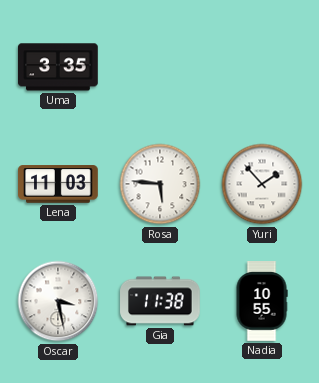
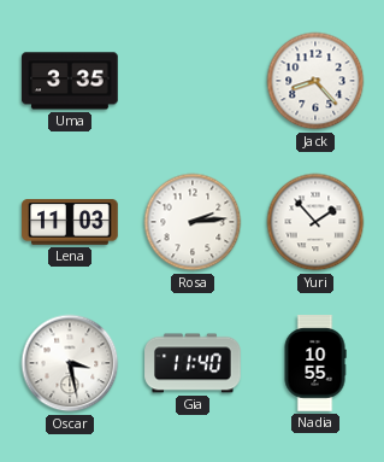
Jack: none -> 8:23
Rosa: 5:46 -> 2:14
Gia: 11:38 -> 11:40
